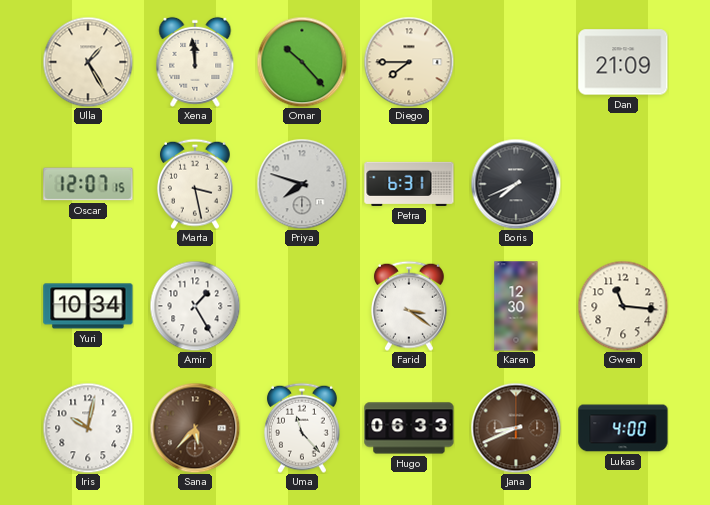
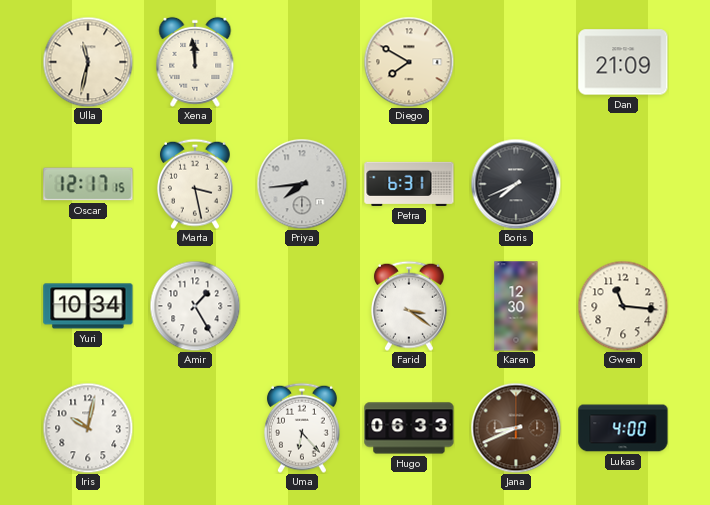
Ulla: 1:25 -> 11:32
Omar: 10:23 -> none
Diego: 7:45 -> 7:50
Oscar: 12:07 -> 12:17
Priya: 7:48 -> 7:44
Sana: 5:37 -> none
Uma: 11:23 -> 6:23
